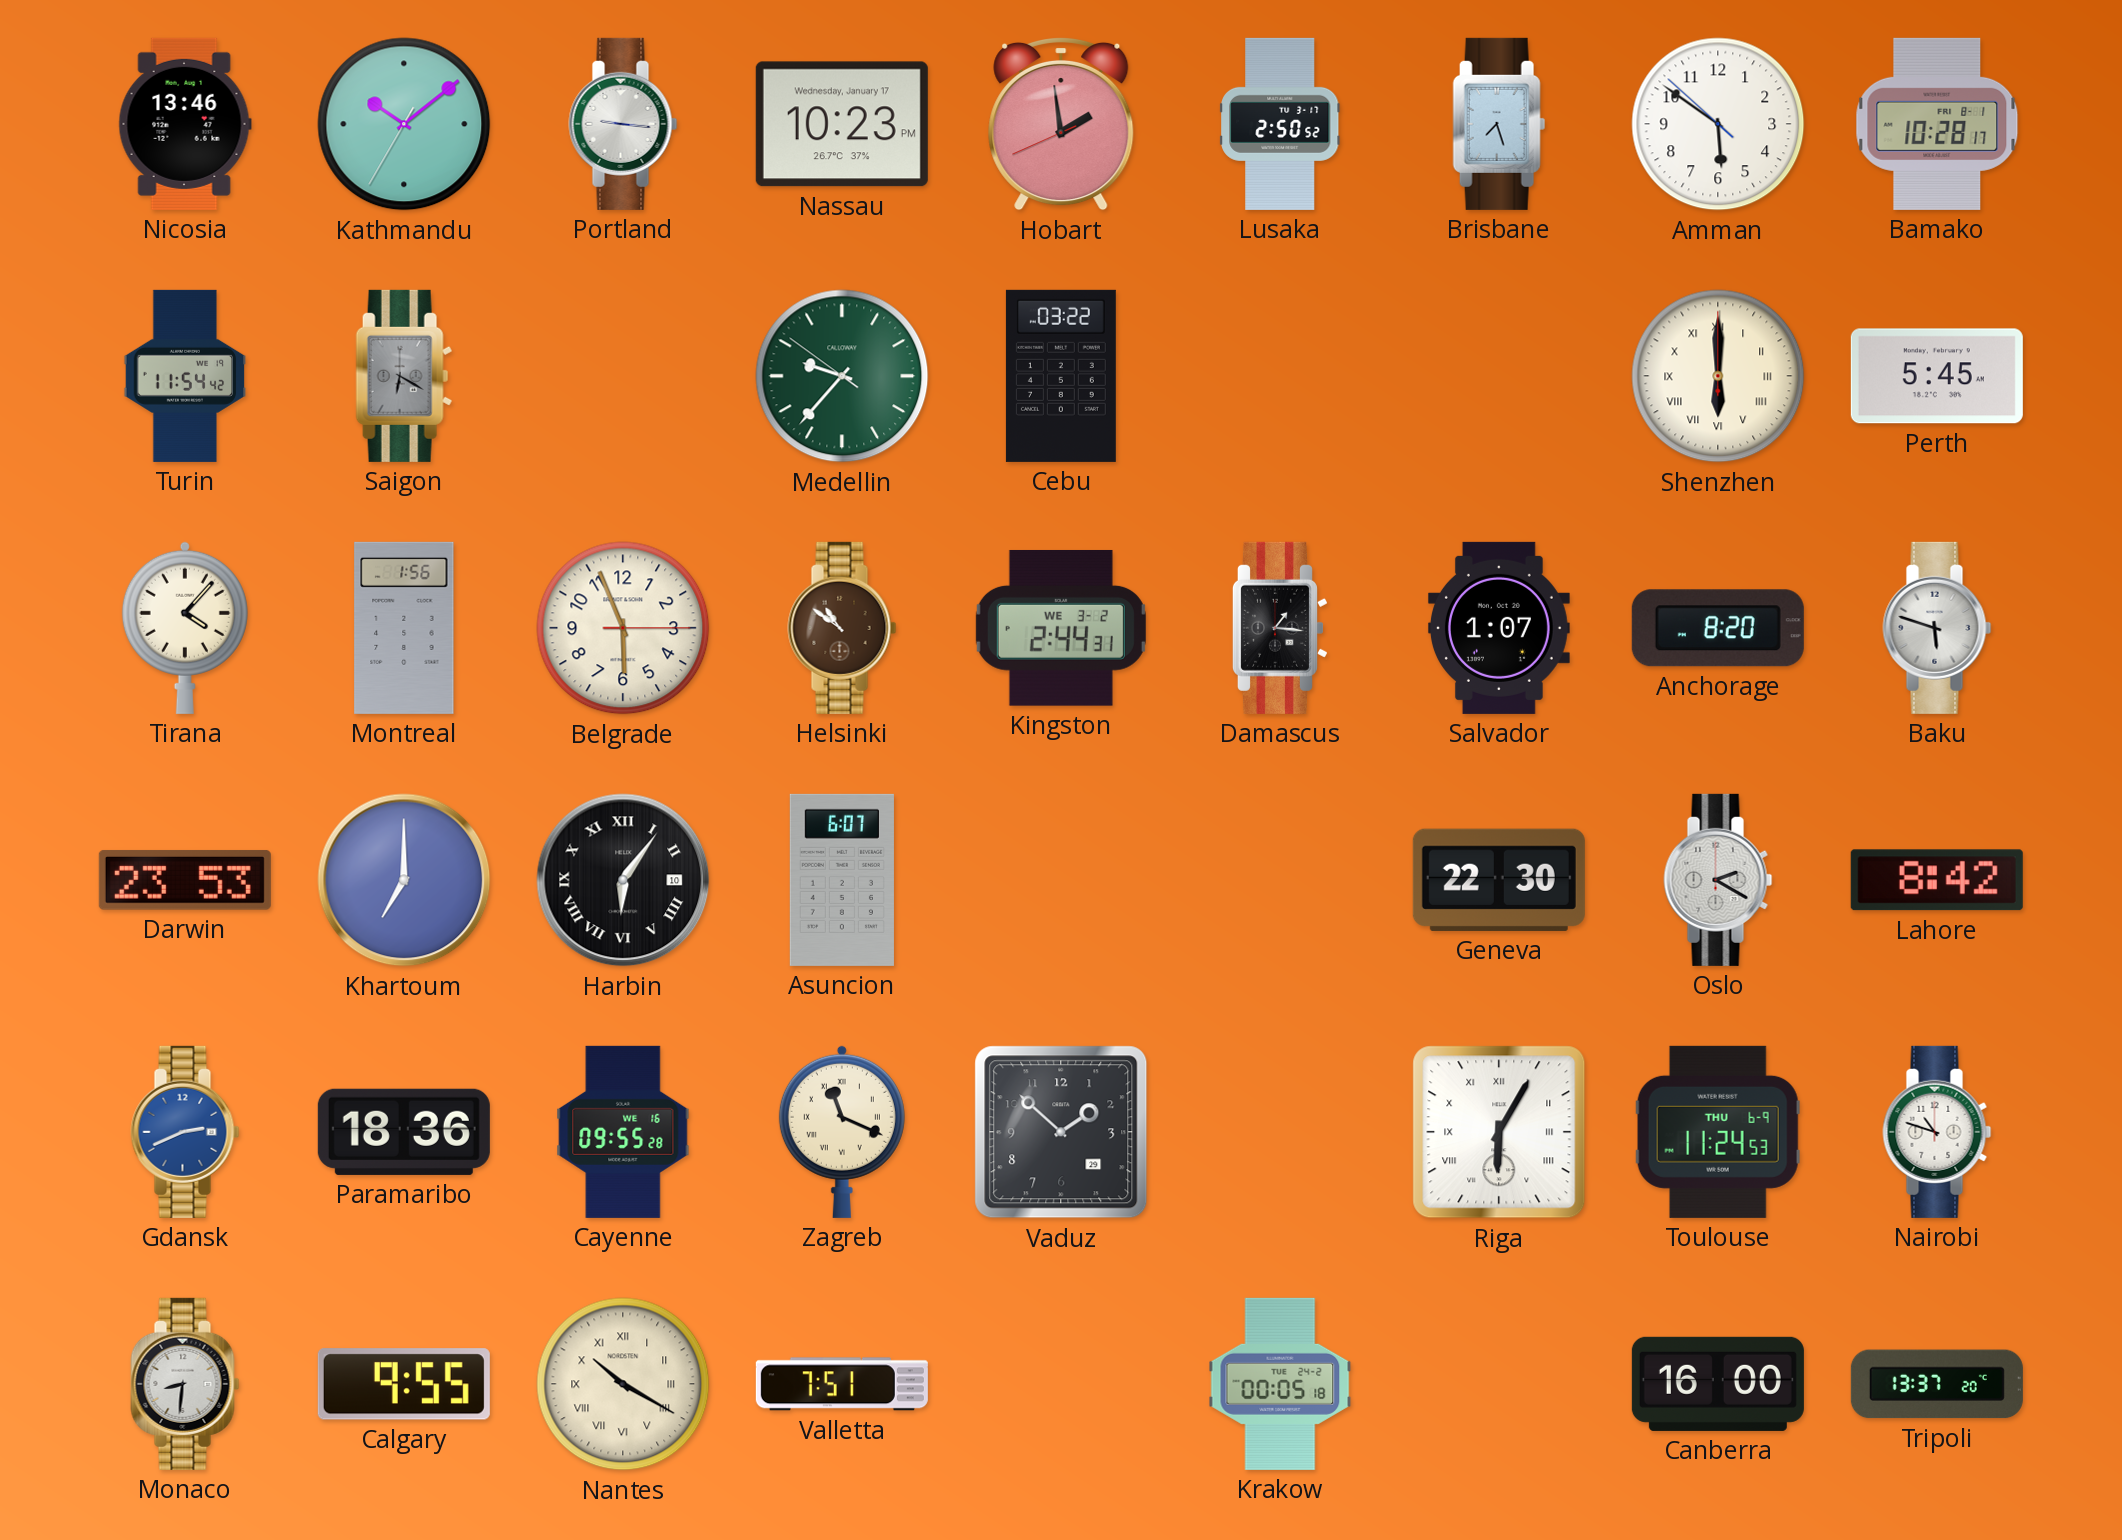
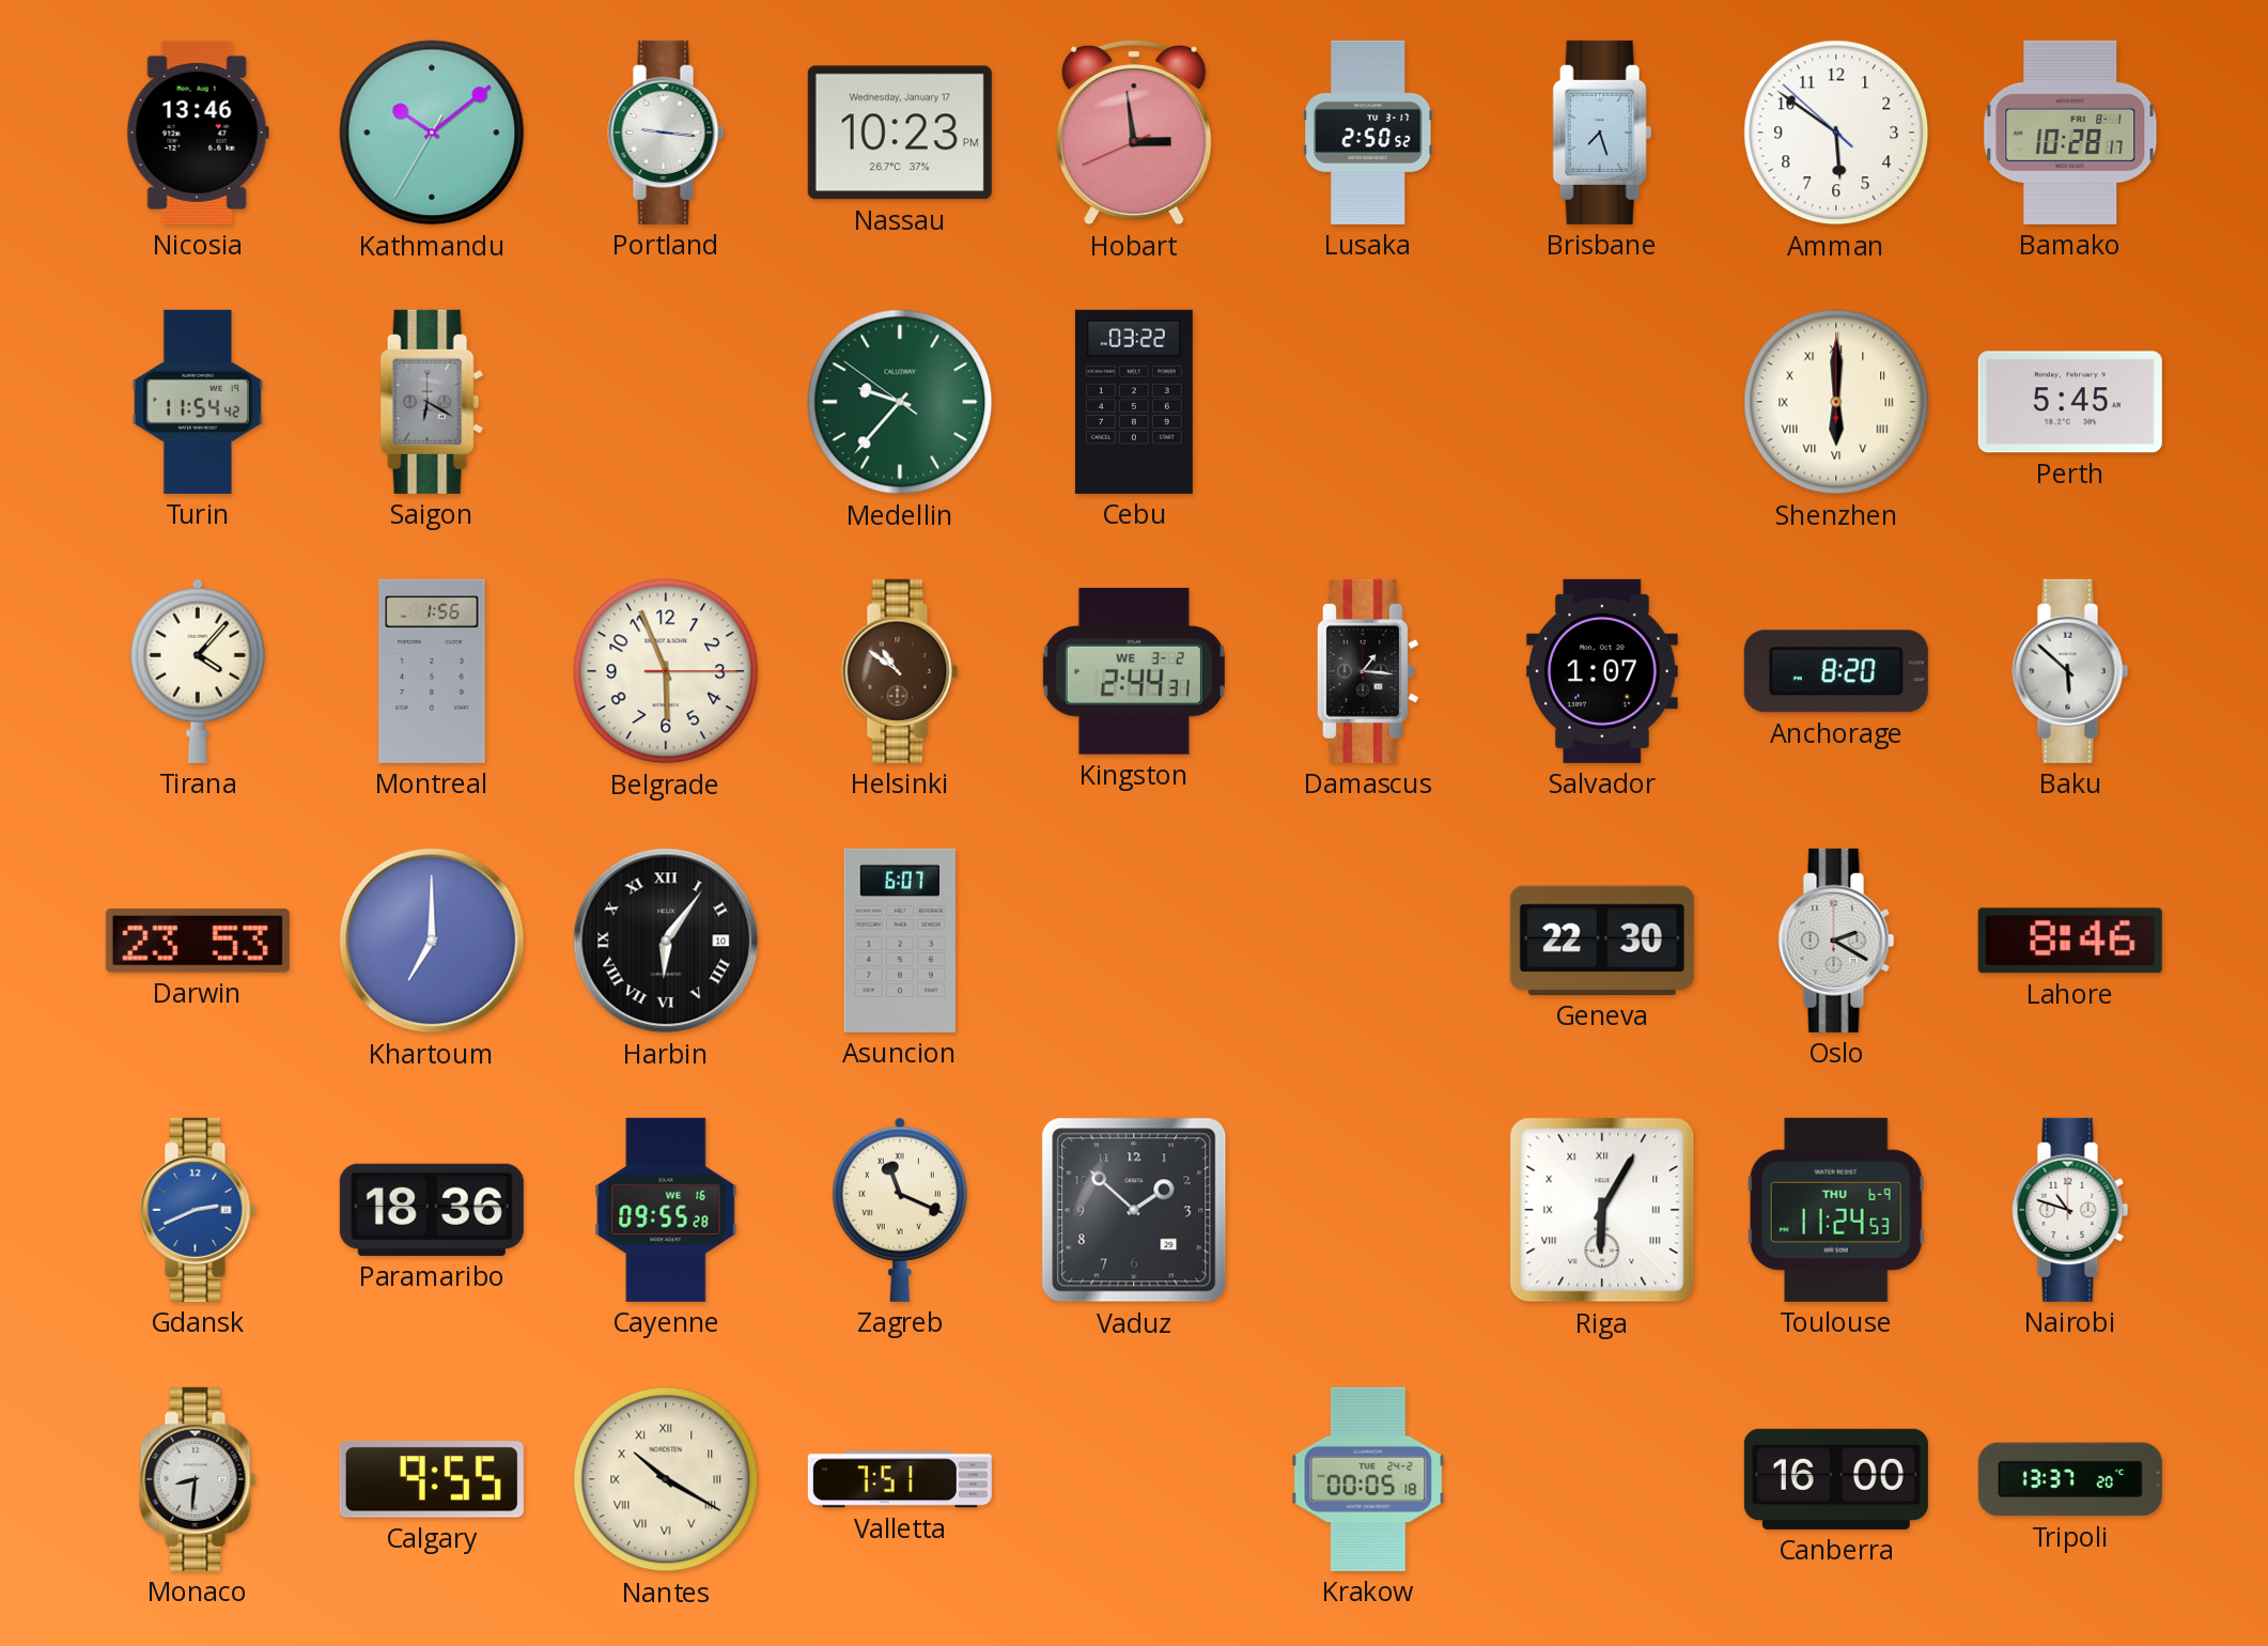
Hobart: 1:58 -> 2:58
Baku: 5:48 -> 5:52
Lahore: 8:42 -> 8:46
